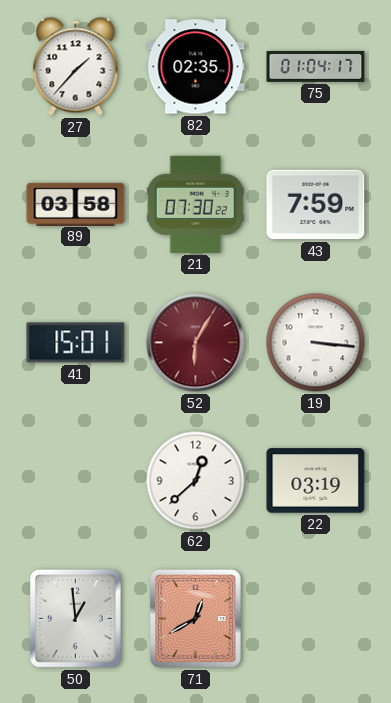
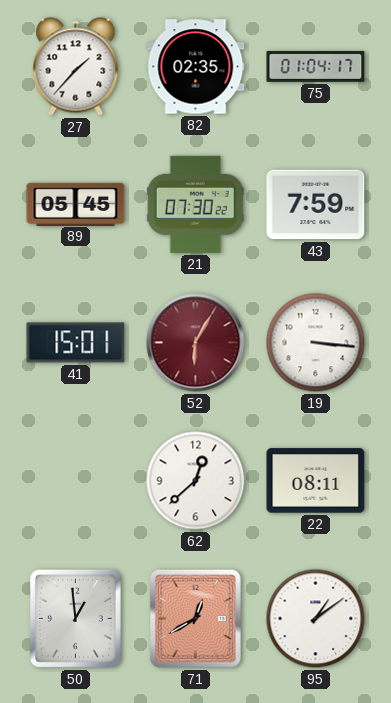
89: 03:58 -> 05:45
22: 03:19 -> 08:11
95: none -> 1:09
